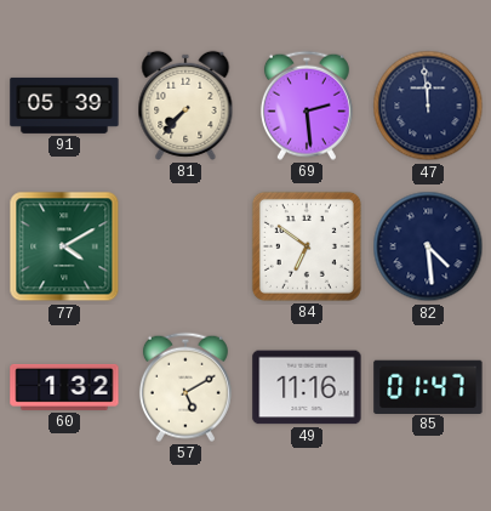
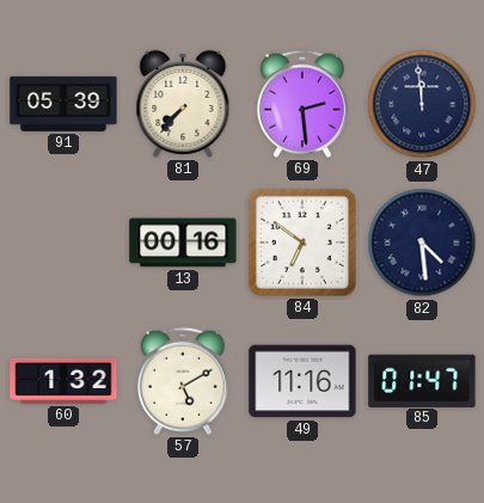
77: 4:10 -> none
13: none -> 00:16
